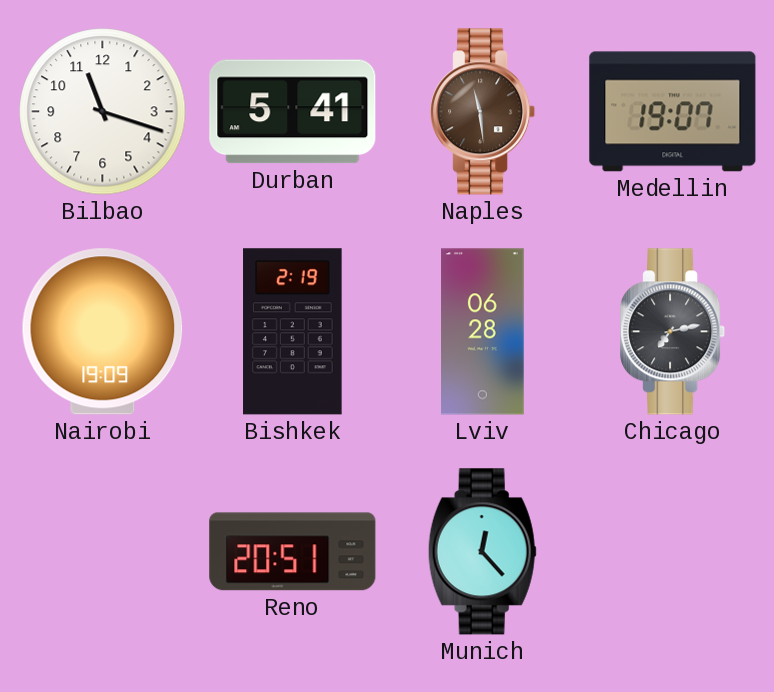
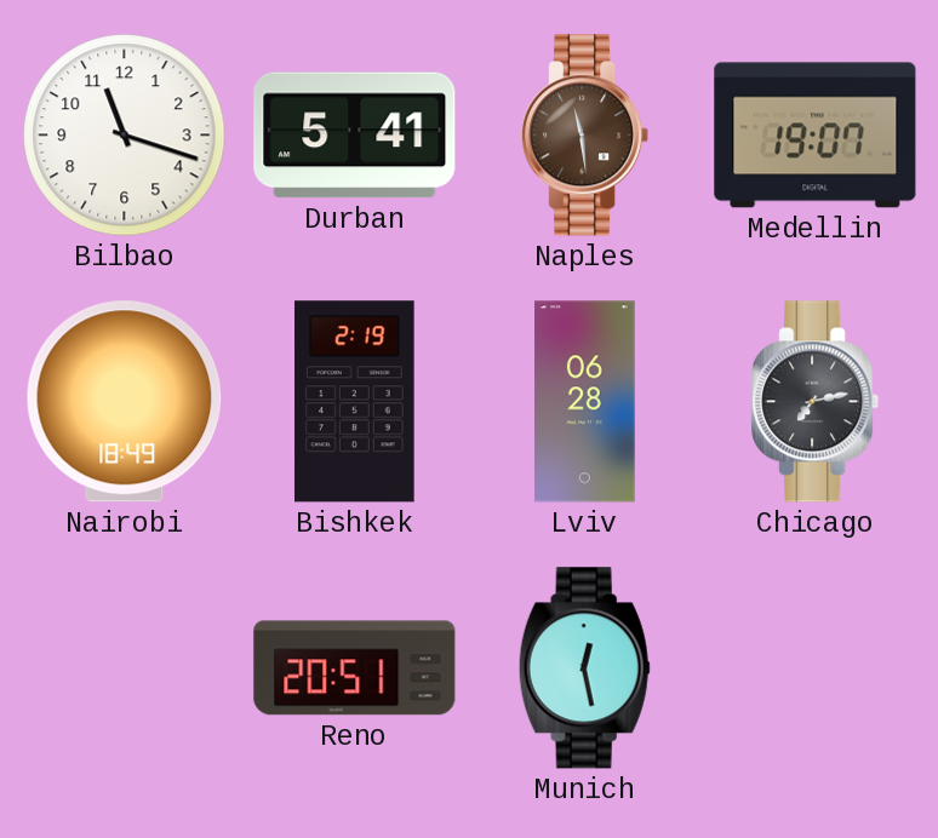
Nairobi: 19:09 -> 18:49
Munich: 12:23 -> 12:28
